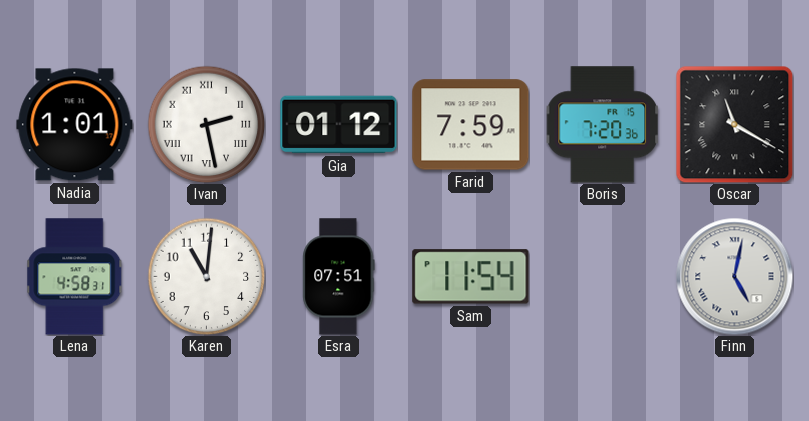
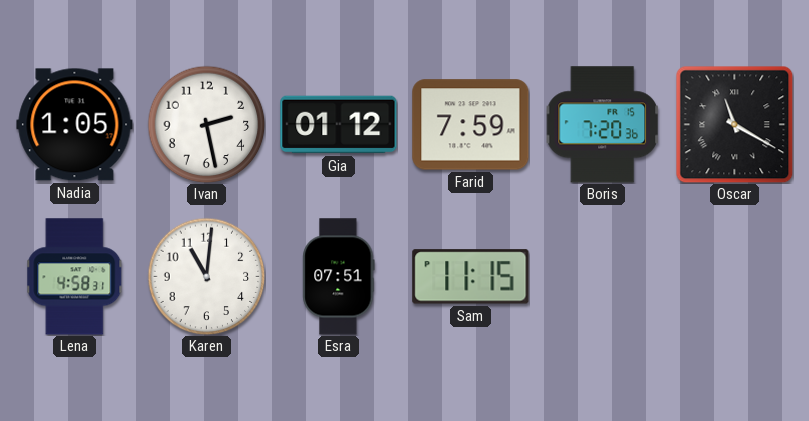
Nadia: 1:01 -> 1:05
Ivan numerals: Roman -> Arabic
Sam: 11:54 -> 11:15
Finn: 5:02 -> none
